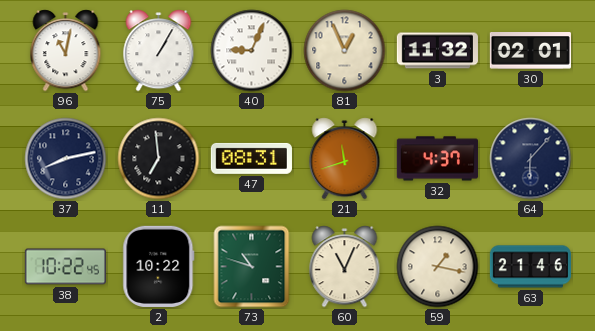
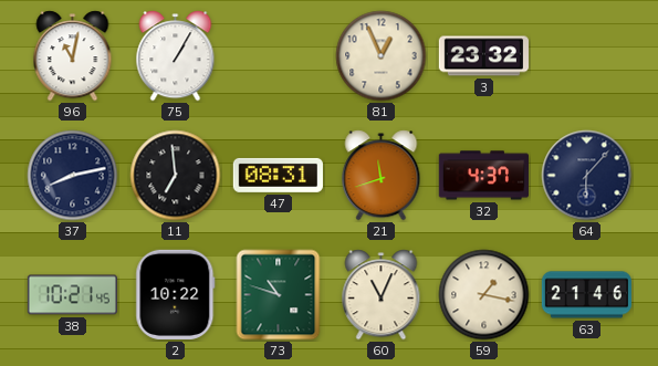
40: 9:04 -> none
3: 11:32 -> 23:32
30: 02:01 -> none
38: 10:22 -> 10:21
